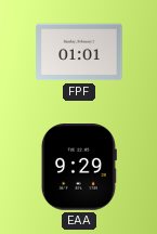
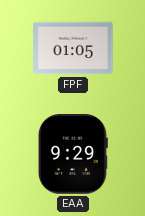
FPF: 01:01 -> 01:05
